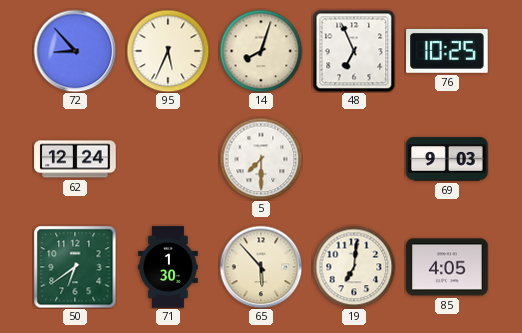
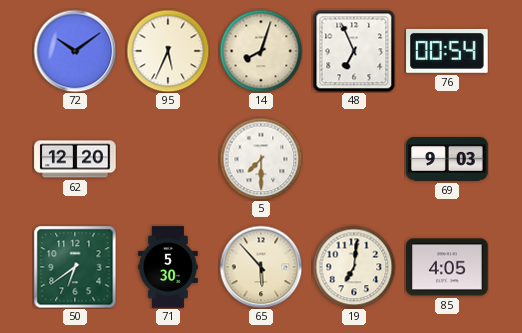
72: 8:53 -> 10:09
76: 10:25 -> 00:54
62: 12:24 -> 12:20
71: 1:30 -> 5:30
